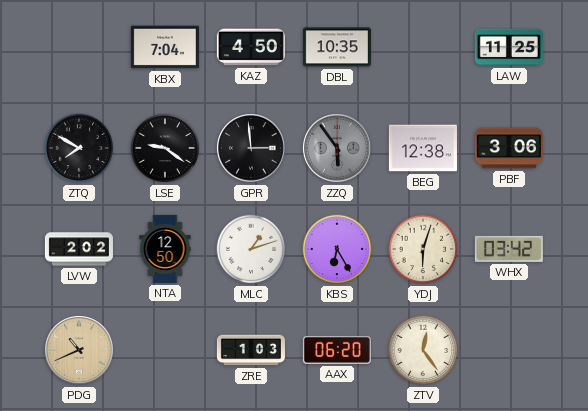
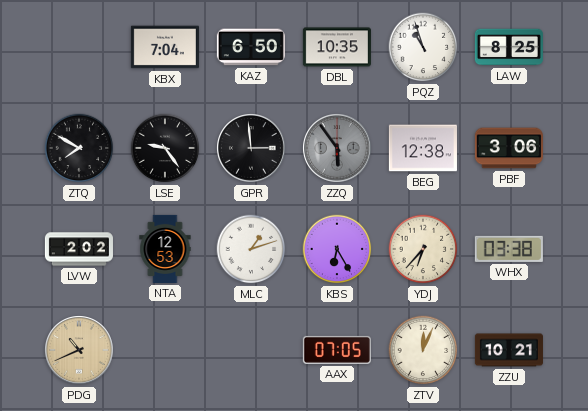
KAZ: 4:50 -> 6:50
PQZ: none -> 10:57
LAW: 11:25 -> 8:25
LSE: 9:21 -> 9:24
NTA: 12:50 -> 12:53
YDJ: 6:03 -> 6:37
WHX: 03:42 -> 03:38
ZRE: 1:03 -> none
AAX: 06:20 -> 07:05
ZTV: 12:24 -> 12:04
ZZU: none -> 10:21
